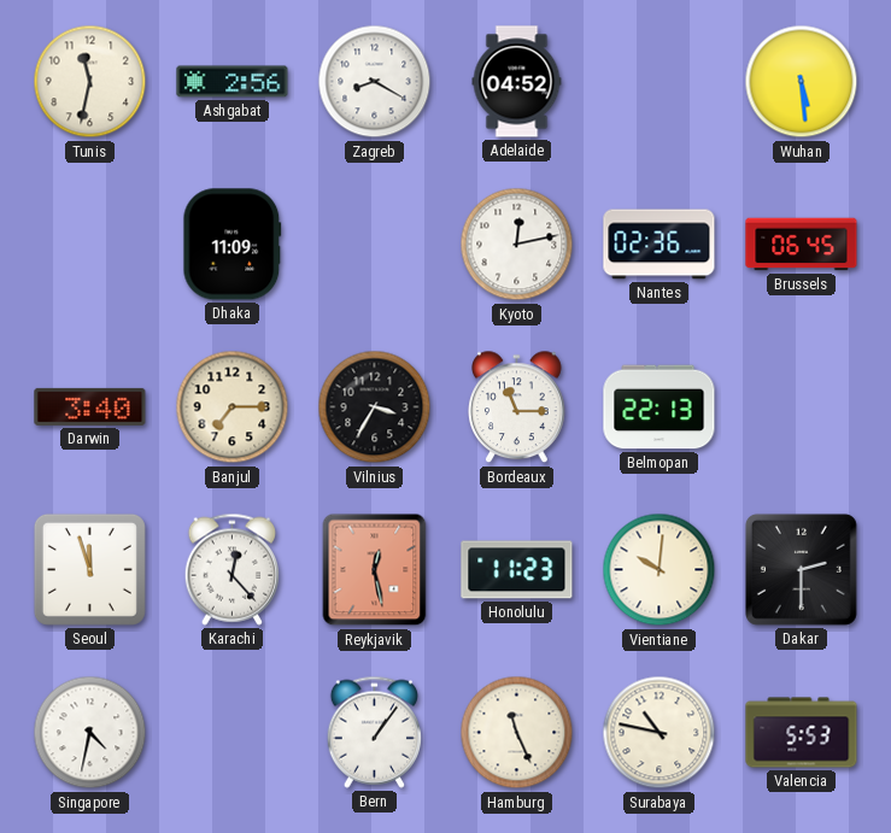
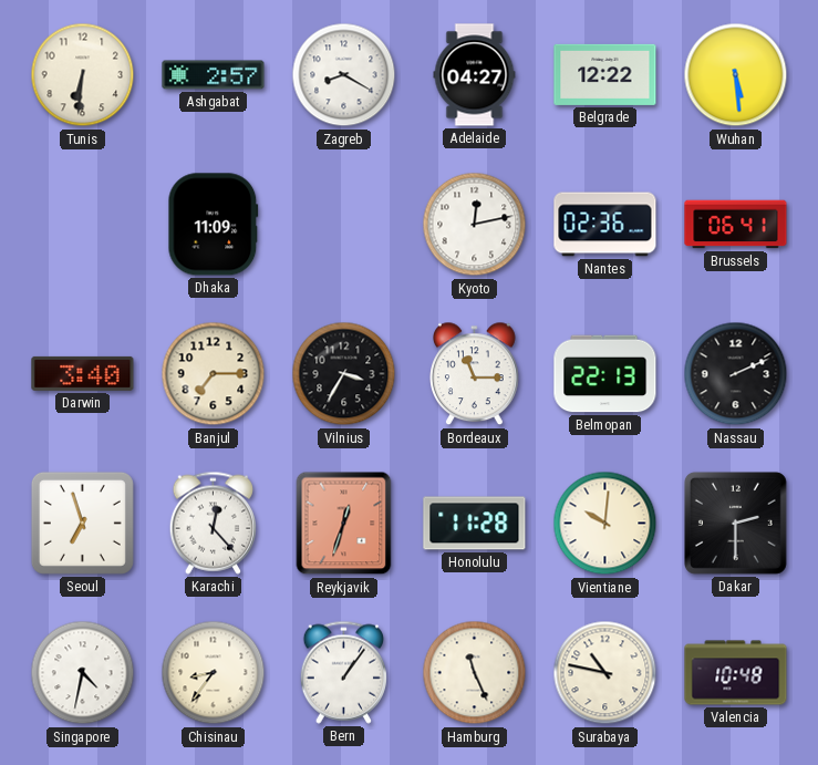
Tunis: 11:32 -> 6:31
Ashgabat: 2:56 -> 2:57
Adelaide: 04:52 -> 04:27
Belgrade: none -> 12:22
Brussels: 06:45 -> 06:41
Nassau: none -> 2:11
Seoul: 11:57 -> 6:57
Reykjavik: 12:28 -> 12:33
Honolulu: 11:23 -> 11:28
Chisinau: none -> 8:36
Valencia: 5:53 -> 10:48
